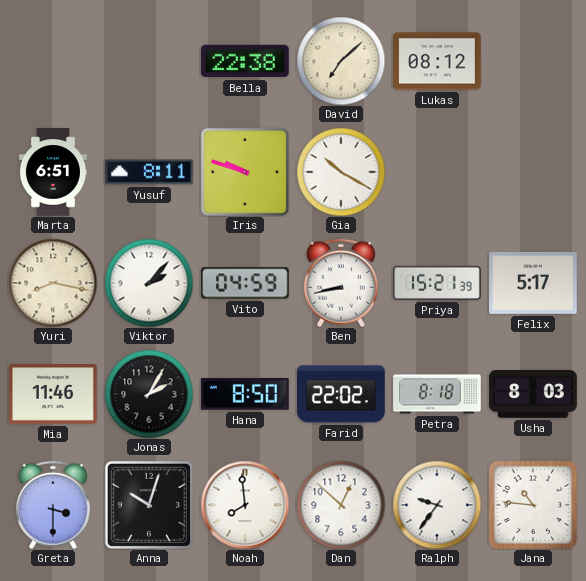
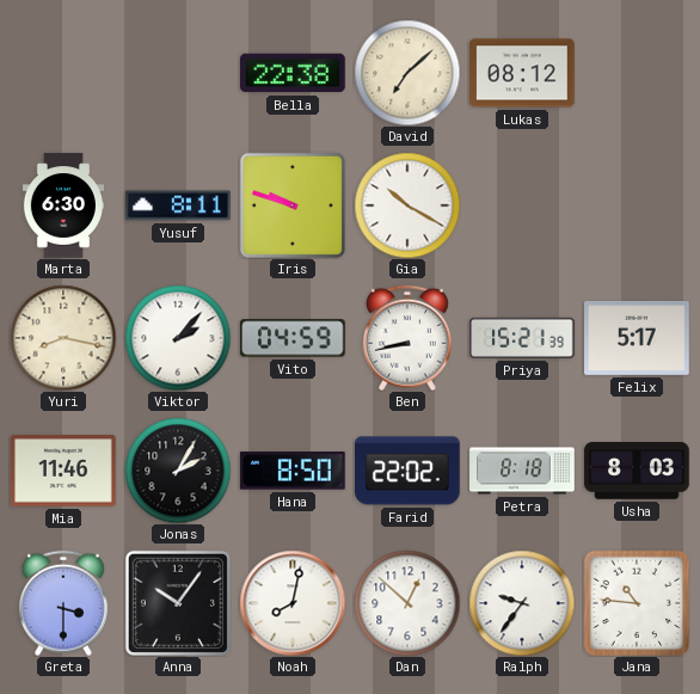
Marta: 6:51 -> 6:30
Anna: 10:03 -> 10:06
Noah: 7:59 -> 8:02
